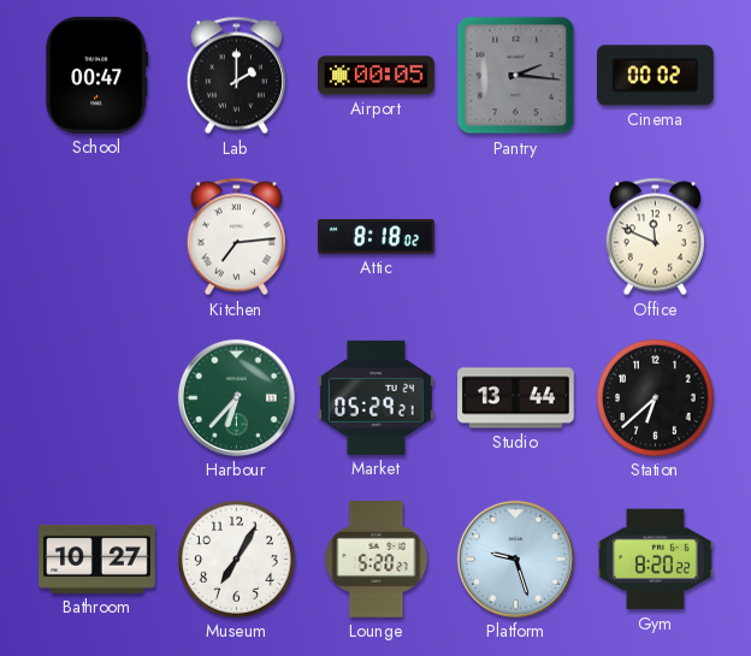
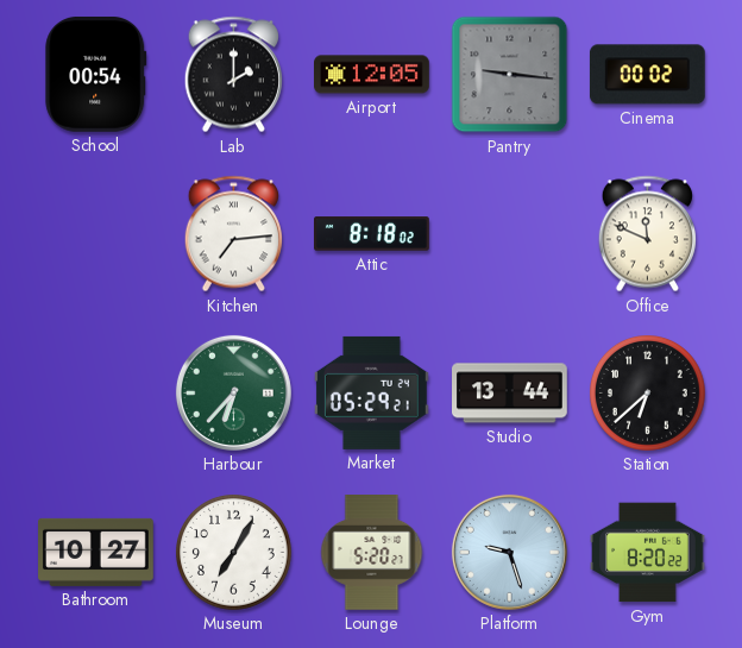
School: 00:47 -> 00:54
Airport: 00:05 -> 12:05
Pantry: 2:16 -> 9:16
